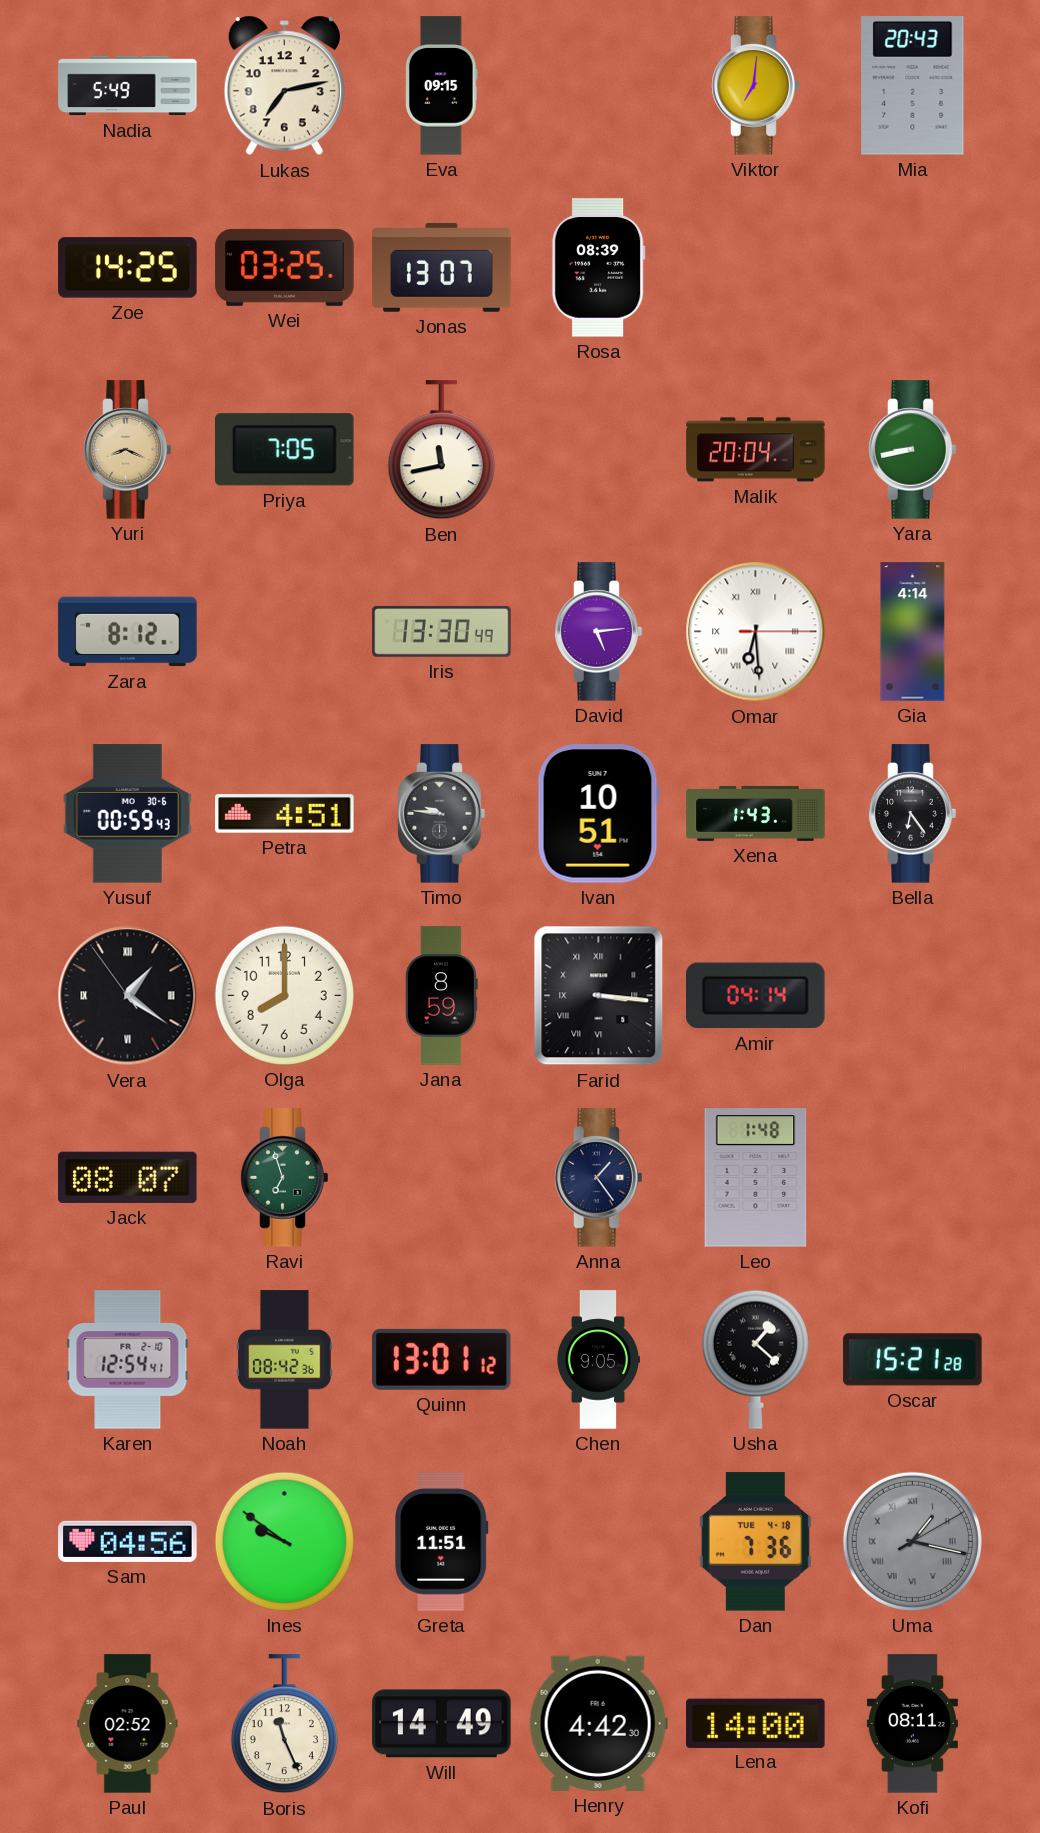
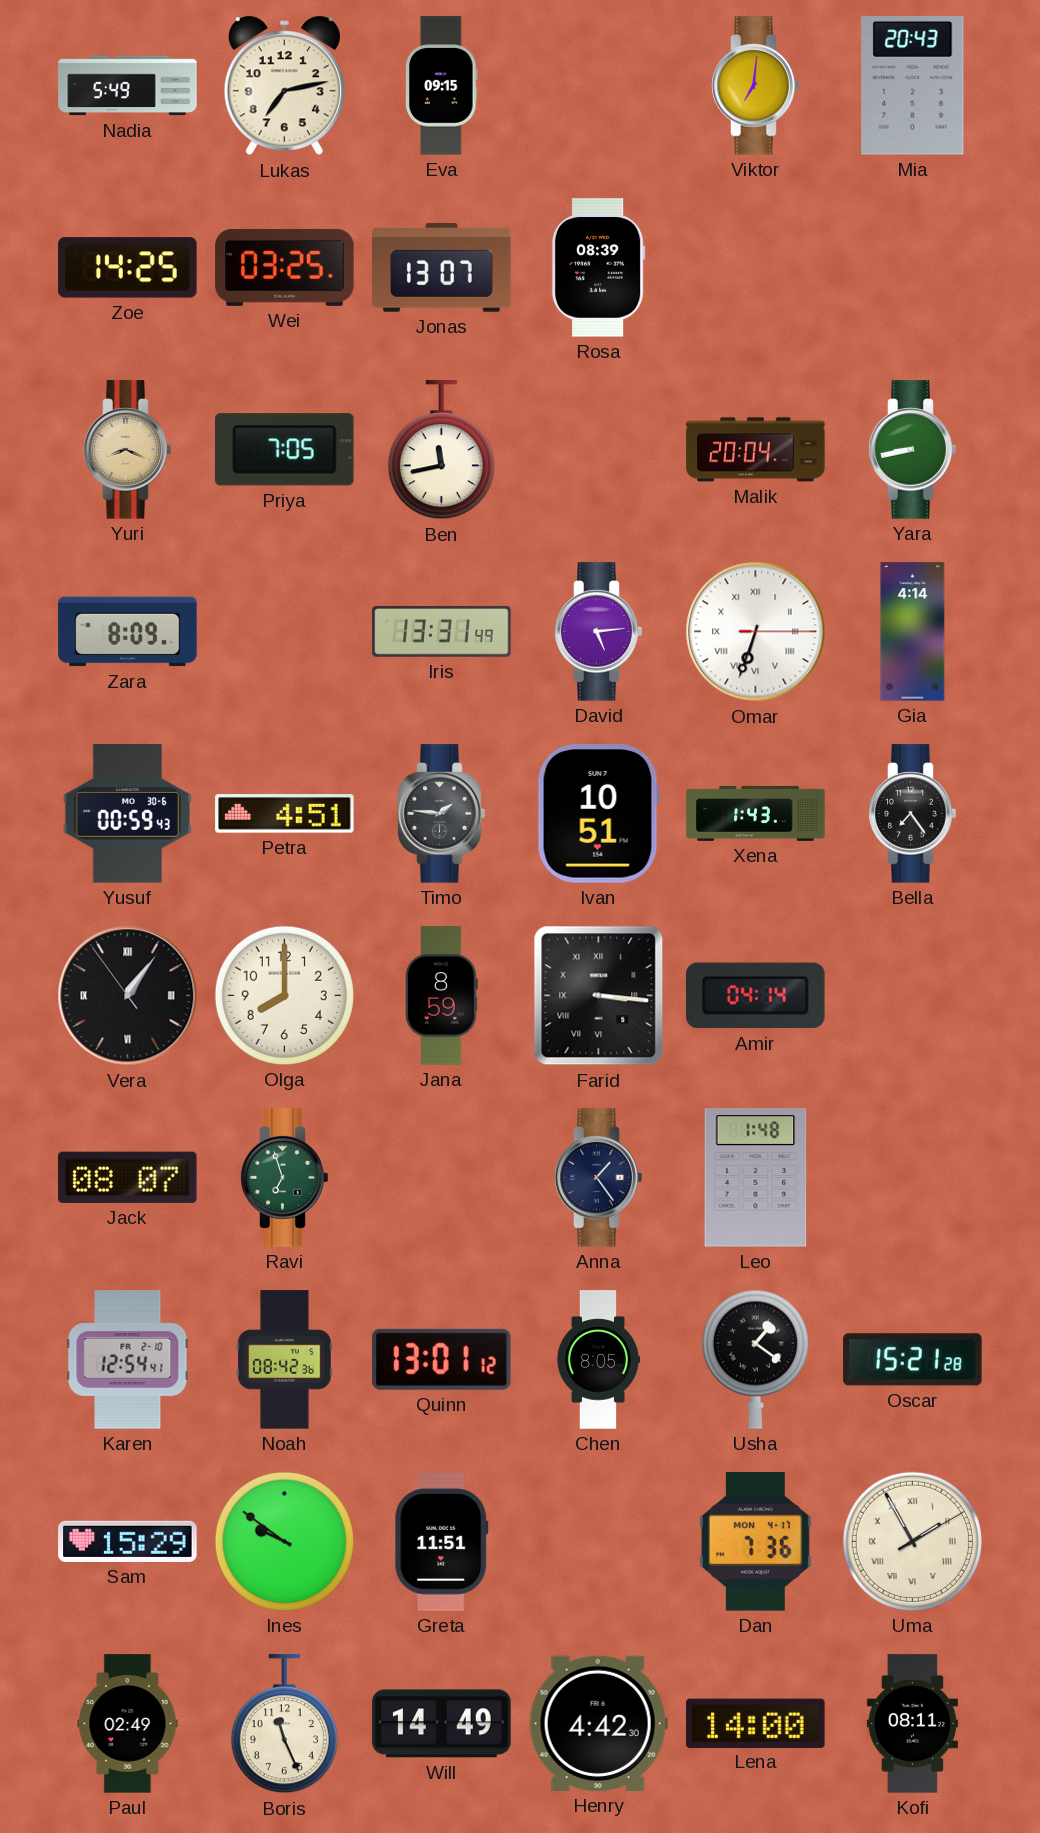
Zara: 8:12 -> 8:09
Iris: 13:30 -> 13:31
Omar: 6:29 -> 6:33
Timo: 9:46 -> 1:46
Bella: 6:24 -> 7:24
Vera: 1:20 -> 1:05
Chen: 9:05 -> 8:05
Usha: 1:22 -> 1:21
Sam: 04:56 -> 15:29
Dan date: TUE 4-18 -> MON 4-17
Uma: 1:17 -> 1:55
Uma dial: grey -> cream
Paul: 02:52 -> 02:49
